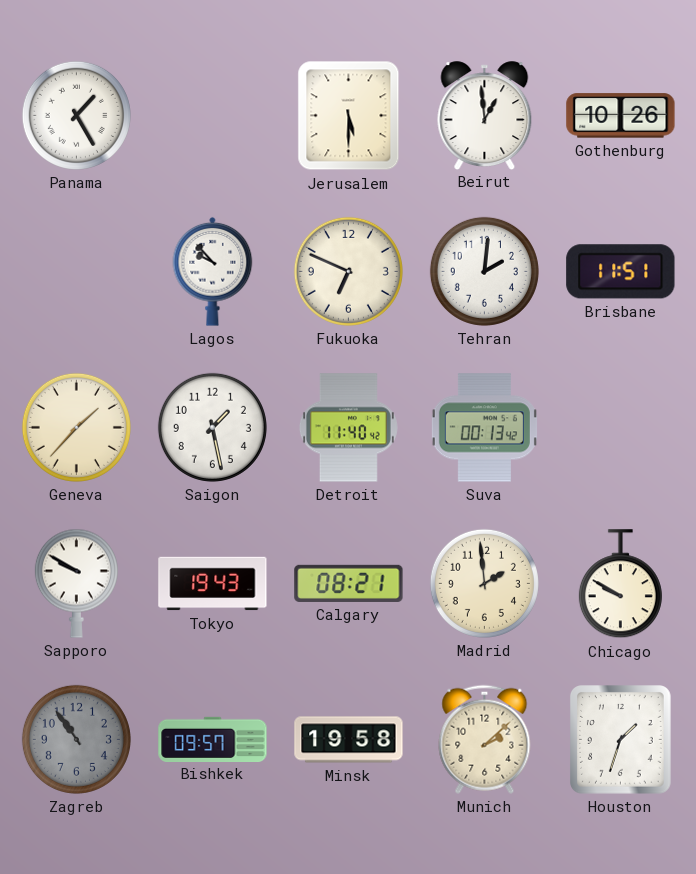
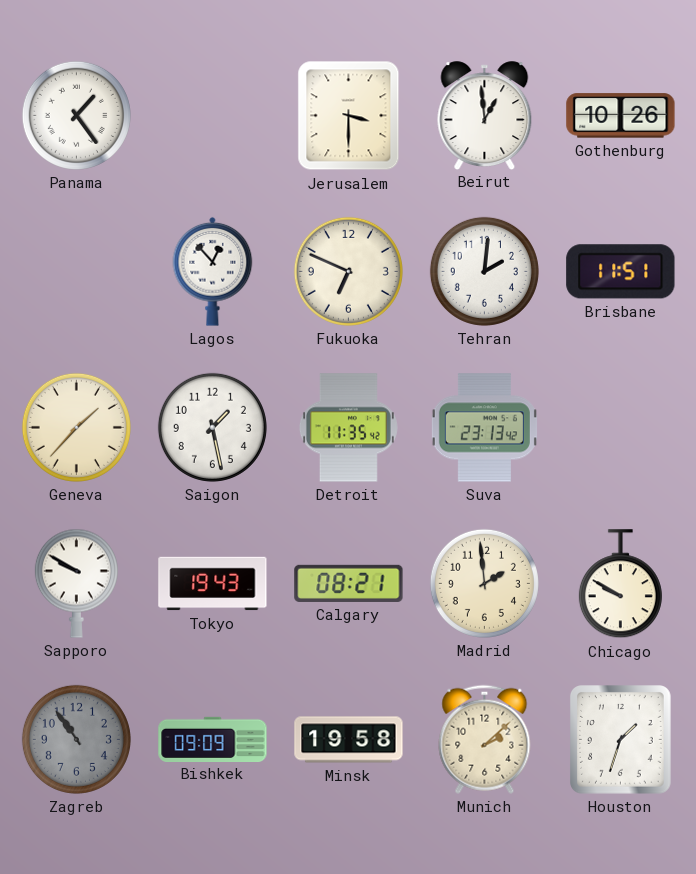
Panama: 1:25 -> 1:24
Jerusalem: 5:30 -> 3:30
Lagos: 9:53 -> 12:53
Detroit: 11:40 -> 11:35
Suva: 00:13 -> 23:13
Bishkek: 09:57 -> 09:09
